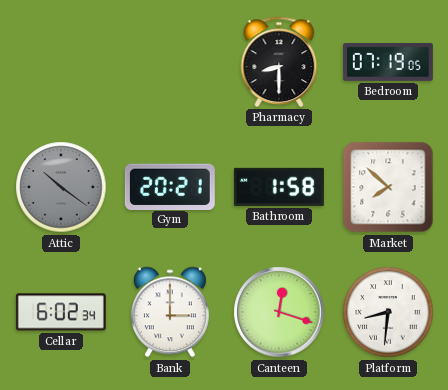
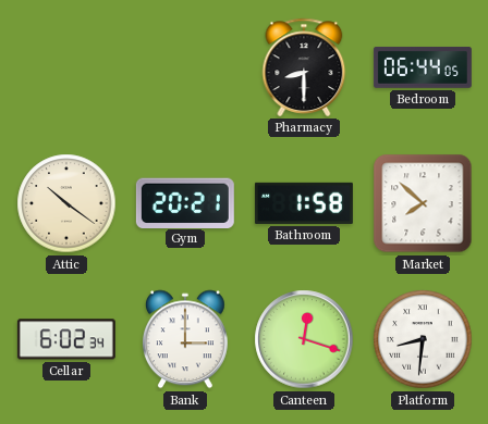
Bedroom: 07:19 -> 06:44
Attic dial: grey -> cream
